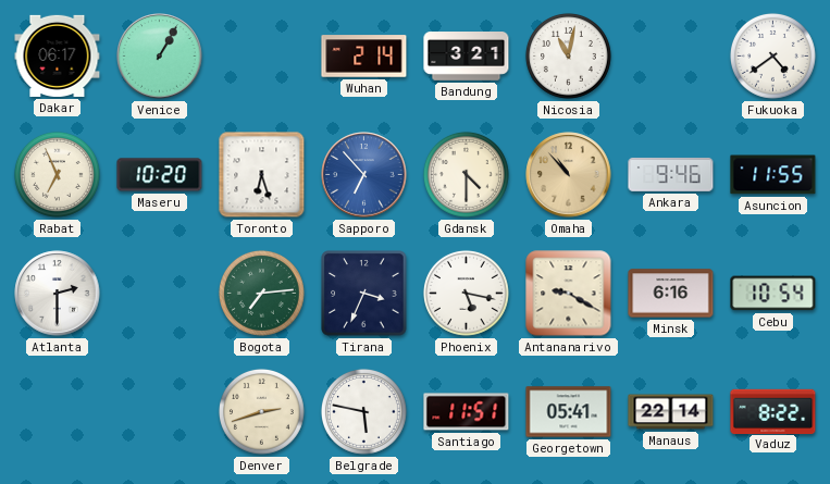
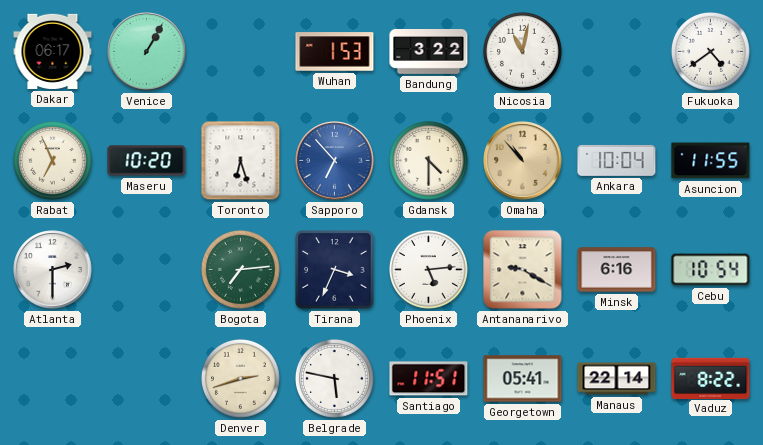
Wuhan: 2:14 -> 1:53
Bandung: 3:21 -> 3:22
Ankara: 9:46 -> 10:04
Phoenix: 5:17 -> 5:14
